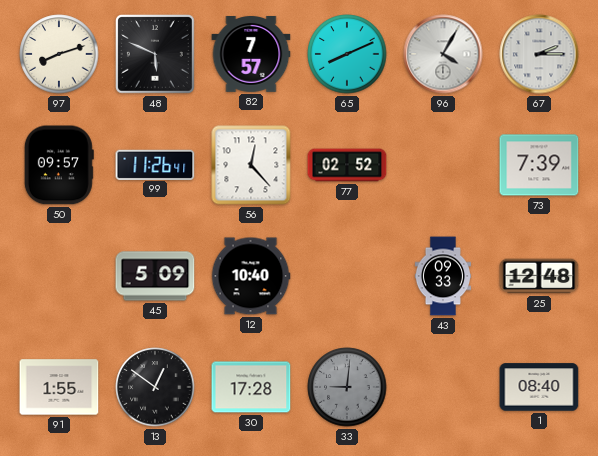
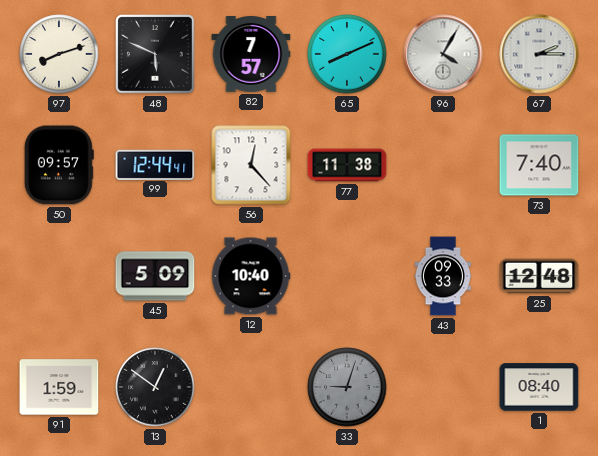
99: 11:26 -> 12:44
77: 02:52 -> 11:38
73: 7:39 -> 7:40
91: 1:55 -> 1:59
30: 17:28 -> none
33: 9:01 -> 9:03
